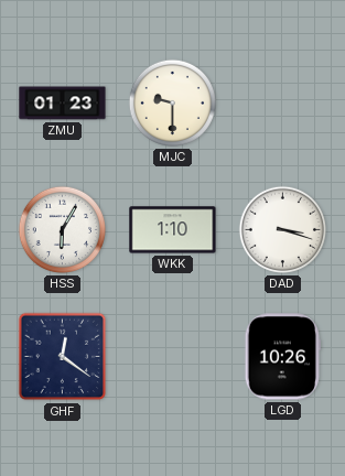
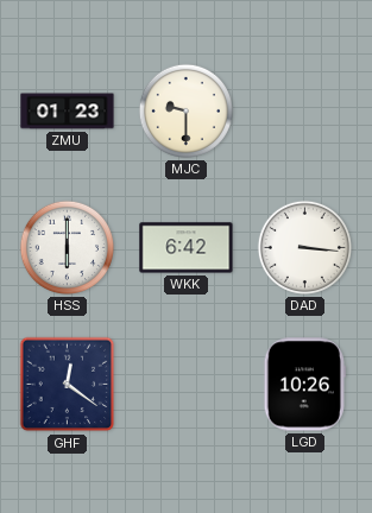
HSS: 6:05 -> 6:00
WKK: 1:10 -> 6:42
DAD: 3:18 -> 3:16
